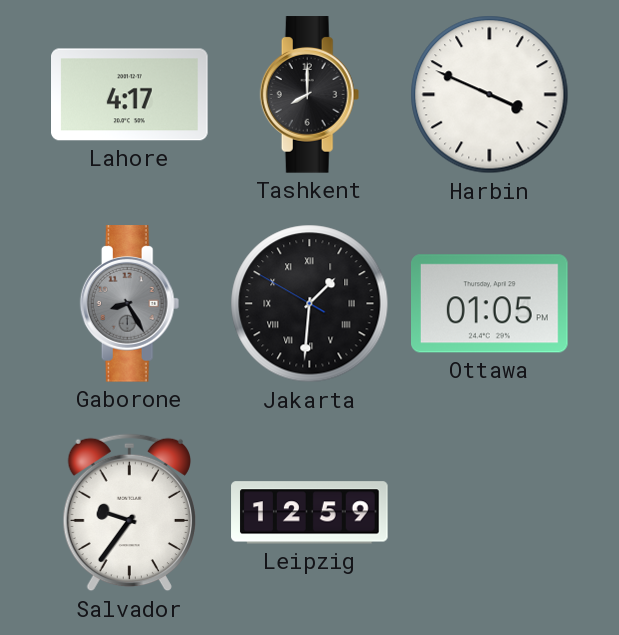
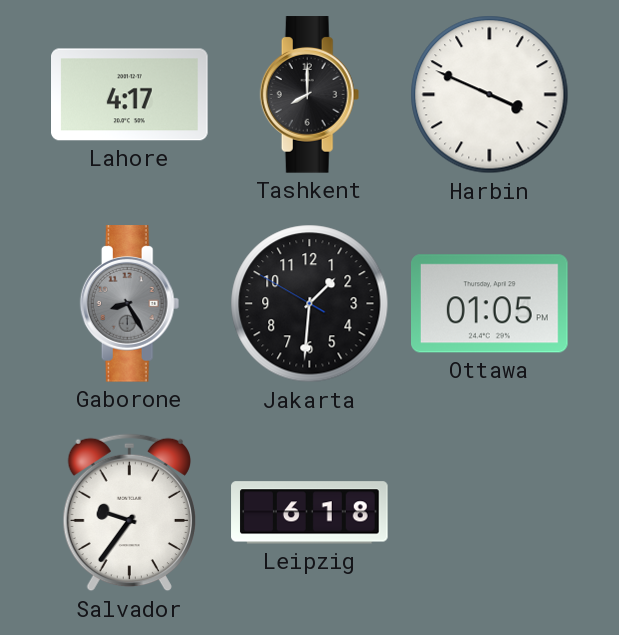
Jakarta numerals: Roman -> Arabic
Leipzig: 12:59 -> 6:18
